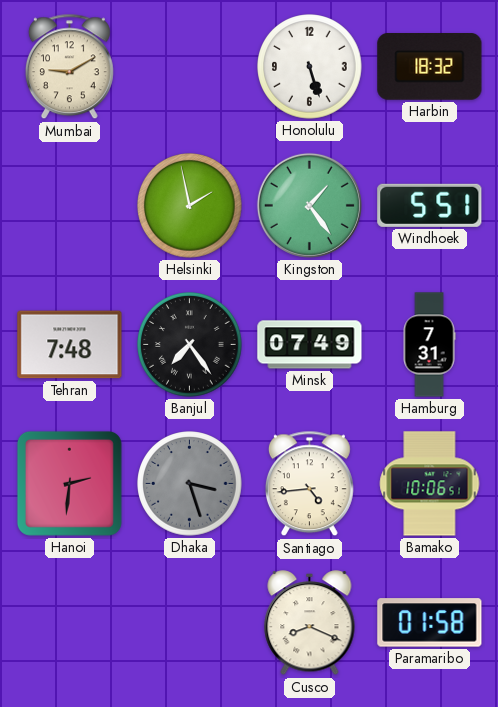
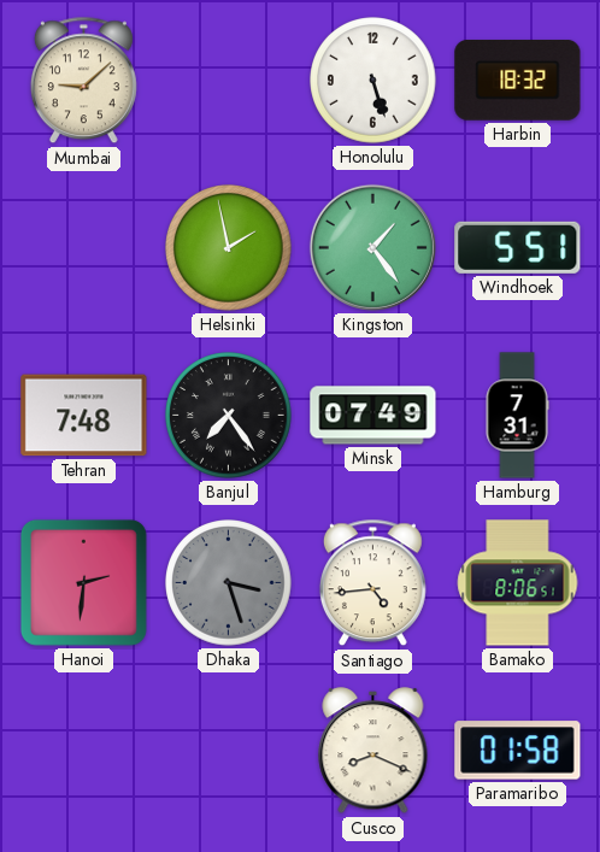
Mumbai: 9:10 -> 9:08
Bamako: 10:06 -> 8:06
